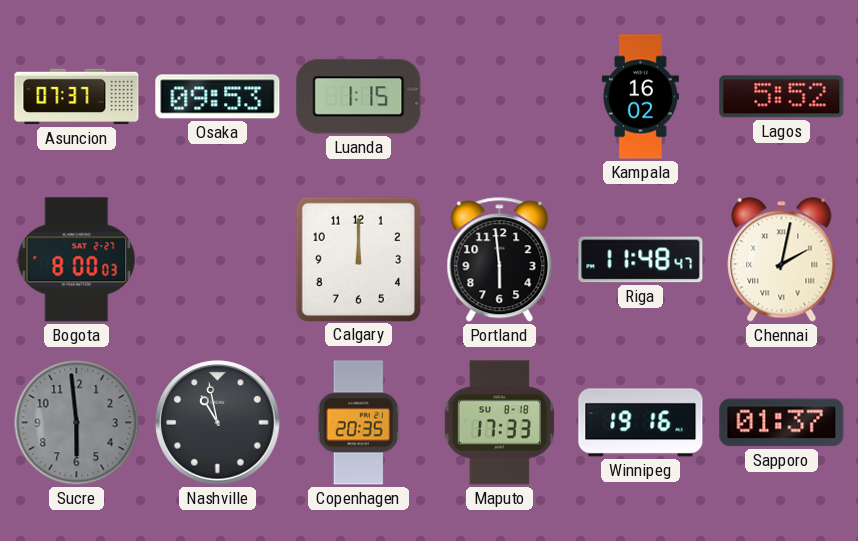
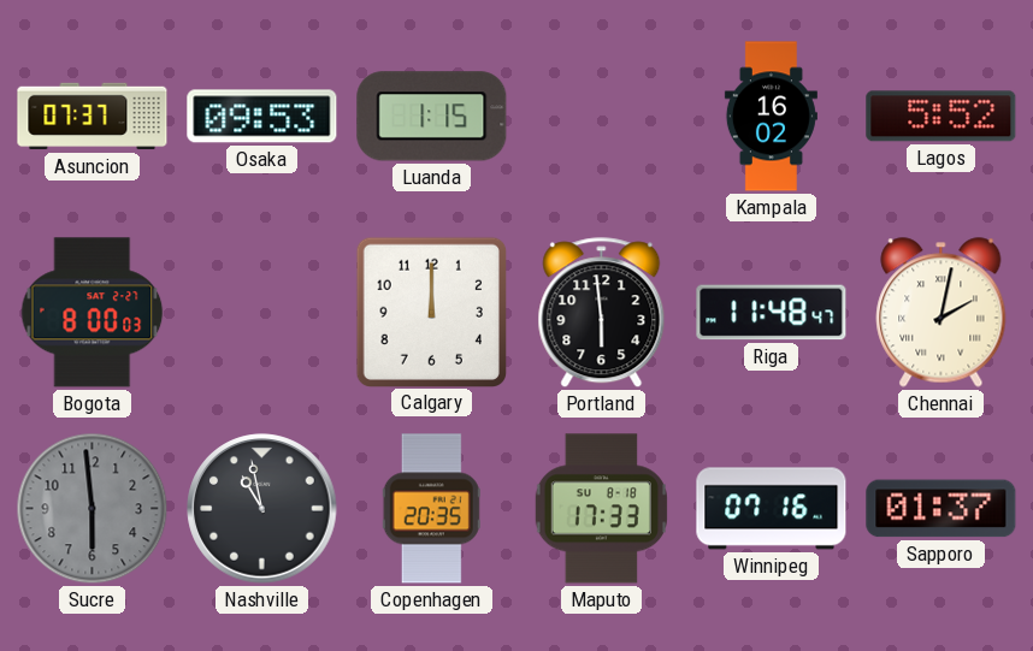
Winnipeg: 19:16 -> 07:16
